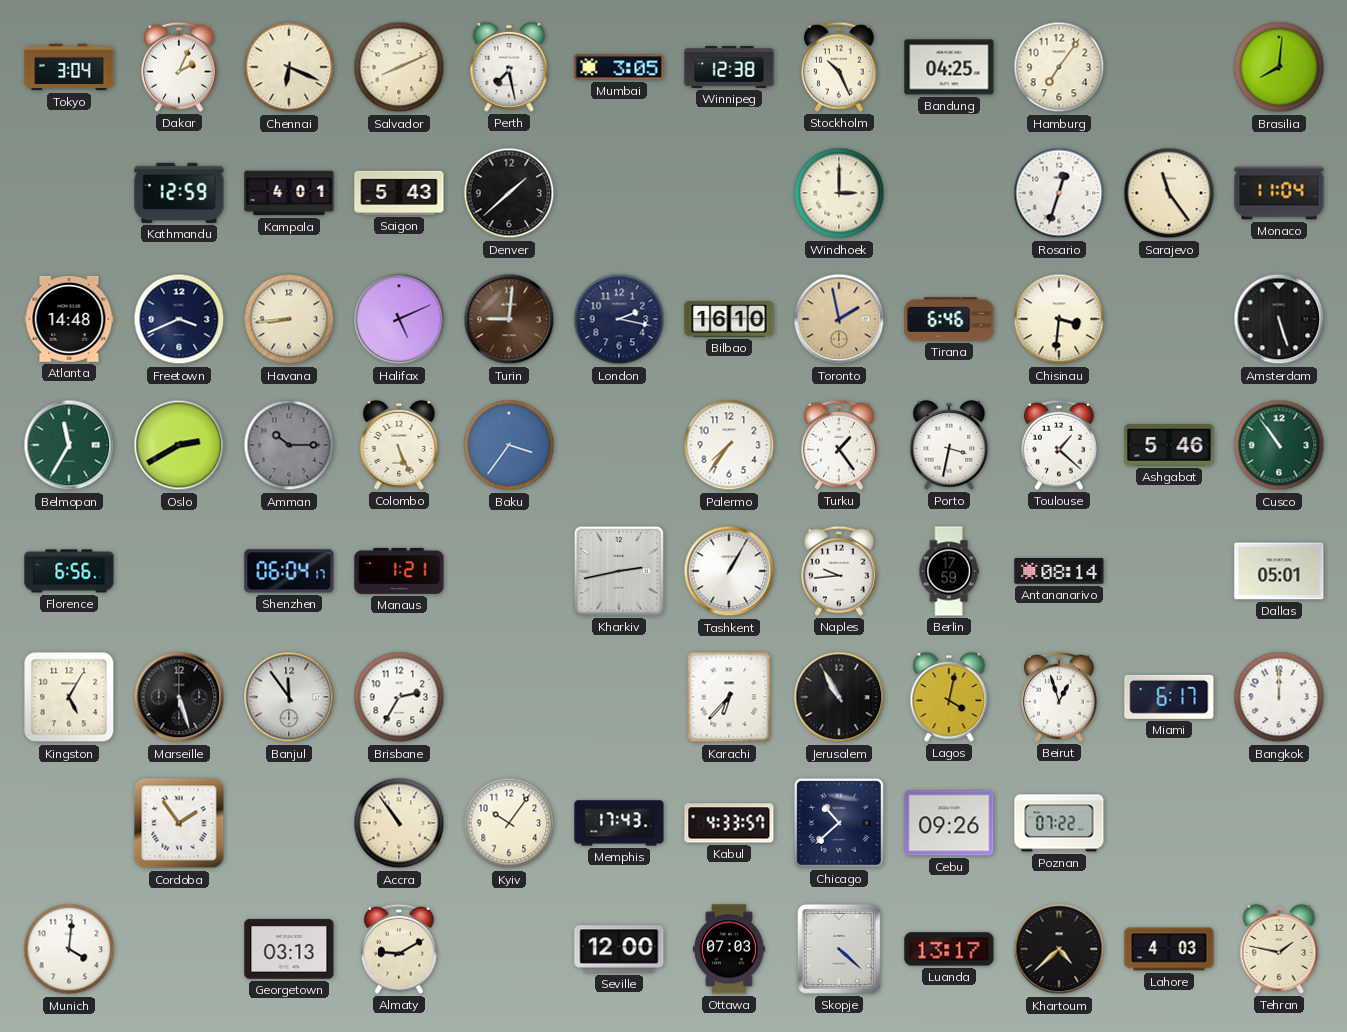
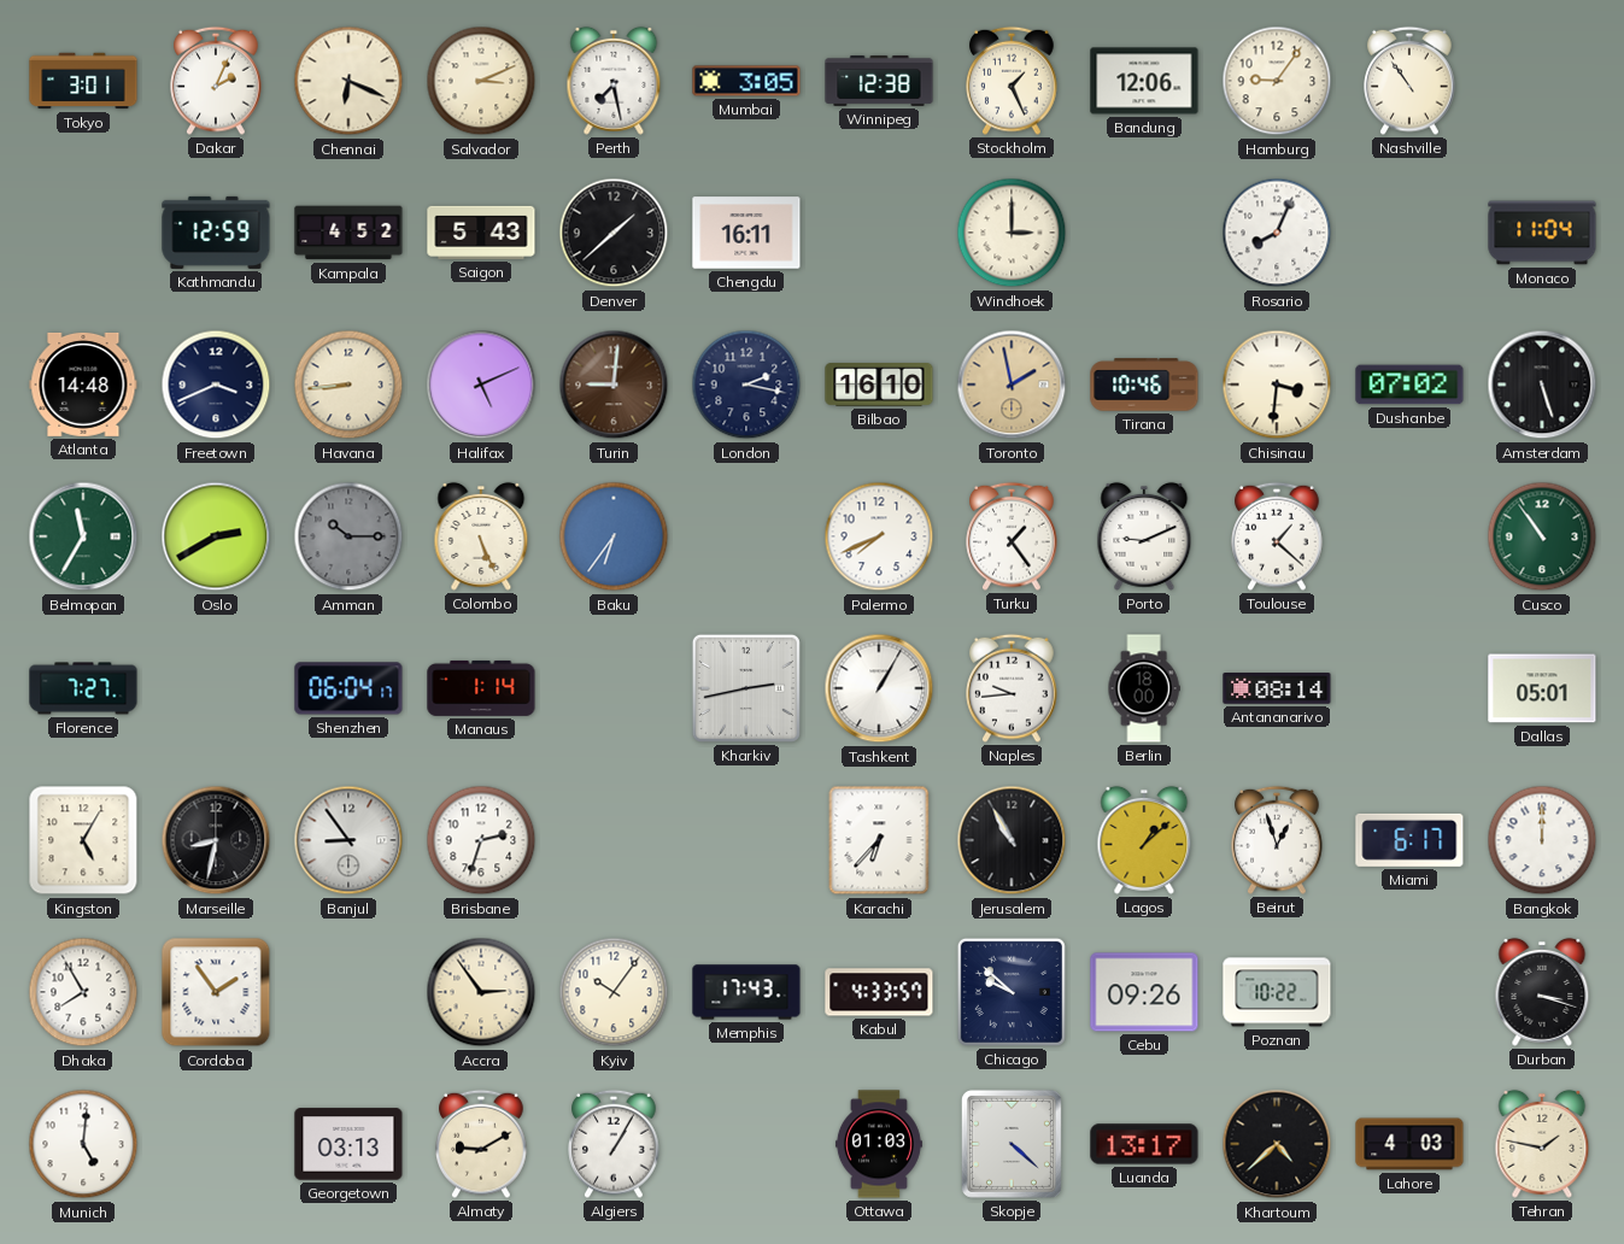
Tokyo: 3:04 -> 3:01
Salvador: 8:11 -> 3:11
Stockholm: 10:26 -> 1:26
Bandung: 04:25 -> 12:06
Hamburg: 7:06 -> 9:06
Nashville: none -> 10:54
Brasilia: 8:01 -> none
Kampala: 4:01 -> 4:52
Chengdu: none -> 16:11
Rosario: 12:33 -> 8:04
Sarajevo: 11:24 -> none
Tirana: 6:46 -> 10:46
Dushanbe: none -> 07:02
Baku: 3:36 -> 6:36
Palermo: 7:36 -> 7:41
Porto: 3:32 -> 9:11
Ashgabat: 5:46 -> none
Florence: 6:56 -> 7:27
Manaus: 1:21 -> 1:14
Berlin: 17:59 -> 18:00
Marseille: 5:27 -> 8:32
Banjul: 11:54 -> 8:54
Brisbane: 2:35 -> 2:33
Lagos: 4:02 -> 1:08
Dhaka: none -> 7:55
Accra: 10:54 -> 2:54
Chicago: 10:38 -> 9:52
Poznan: 07:22 -> 10:22
Durban: none -> 3:18
Munich: 4:01 -> 5:01
Algiers: none -> 1:05
Seville: 12:00 -> none
Ottawa: 07:03 -> 01:03
